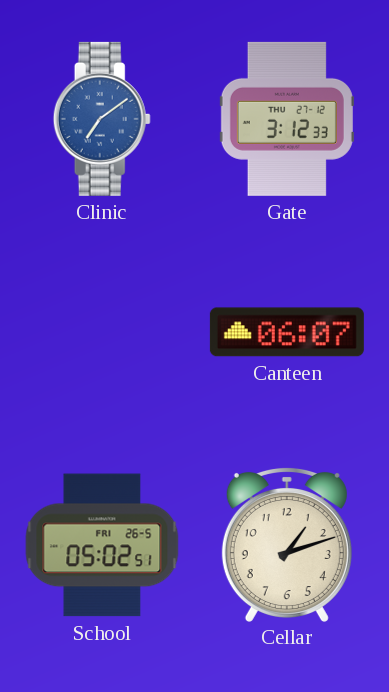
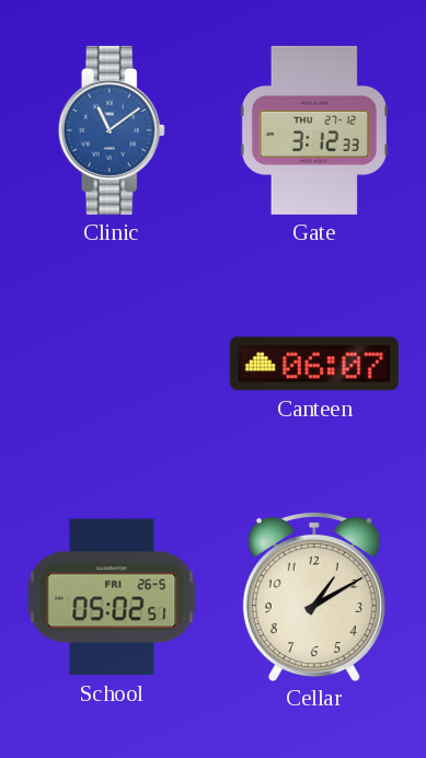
Clinic: 7:09 -> 11:09
Cellar: 1:12 -> 1:10
